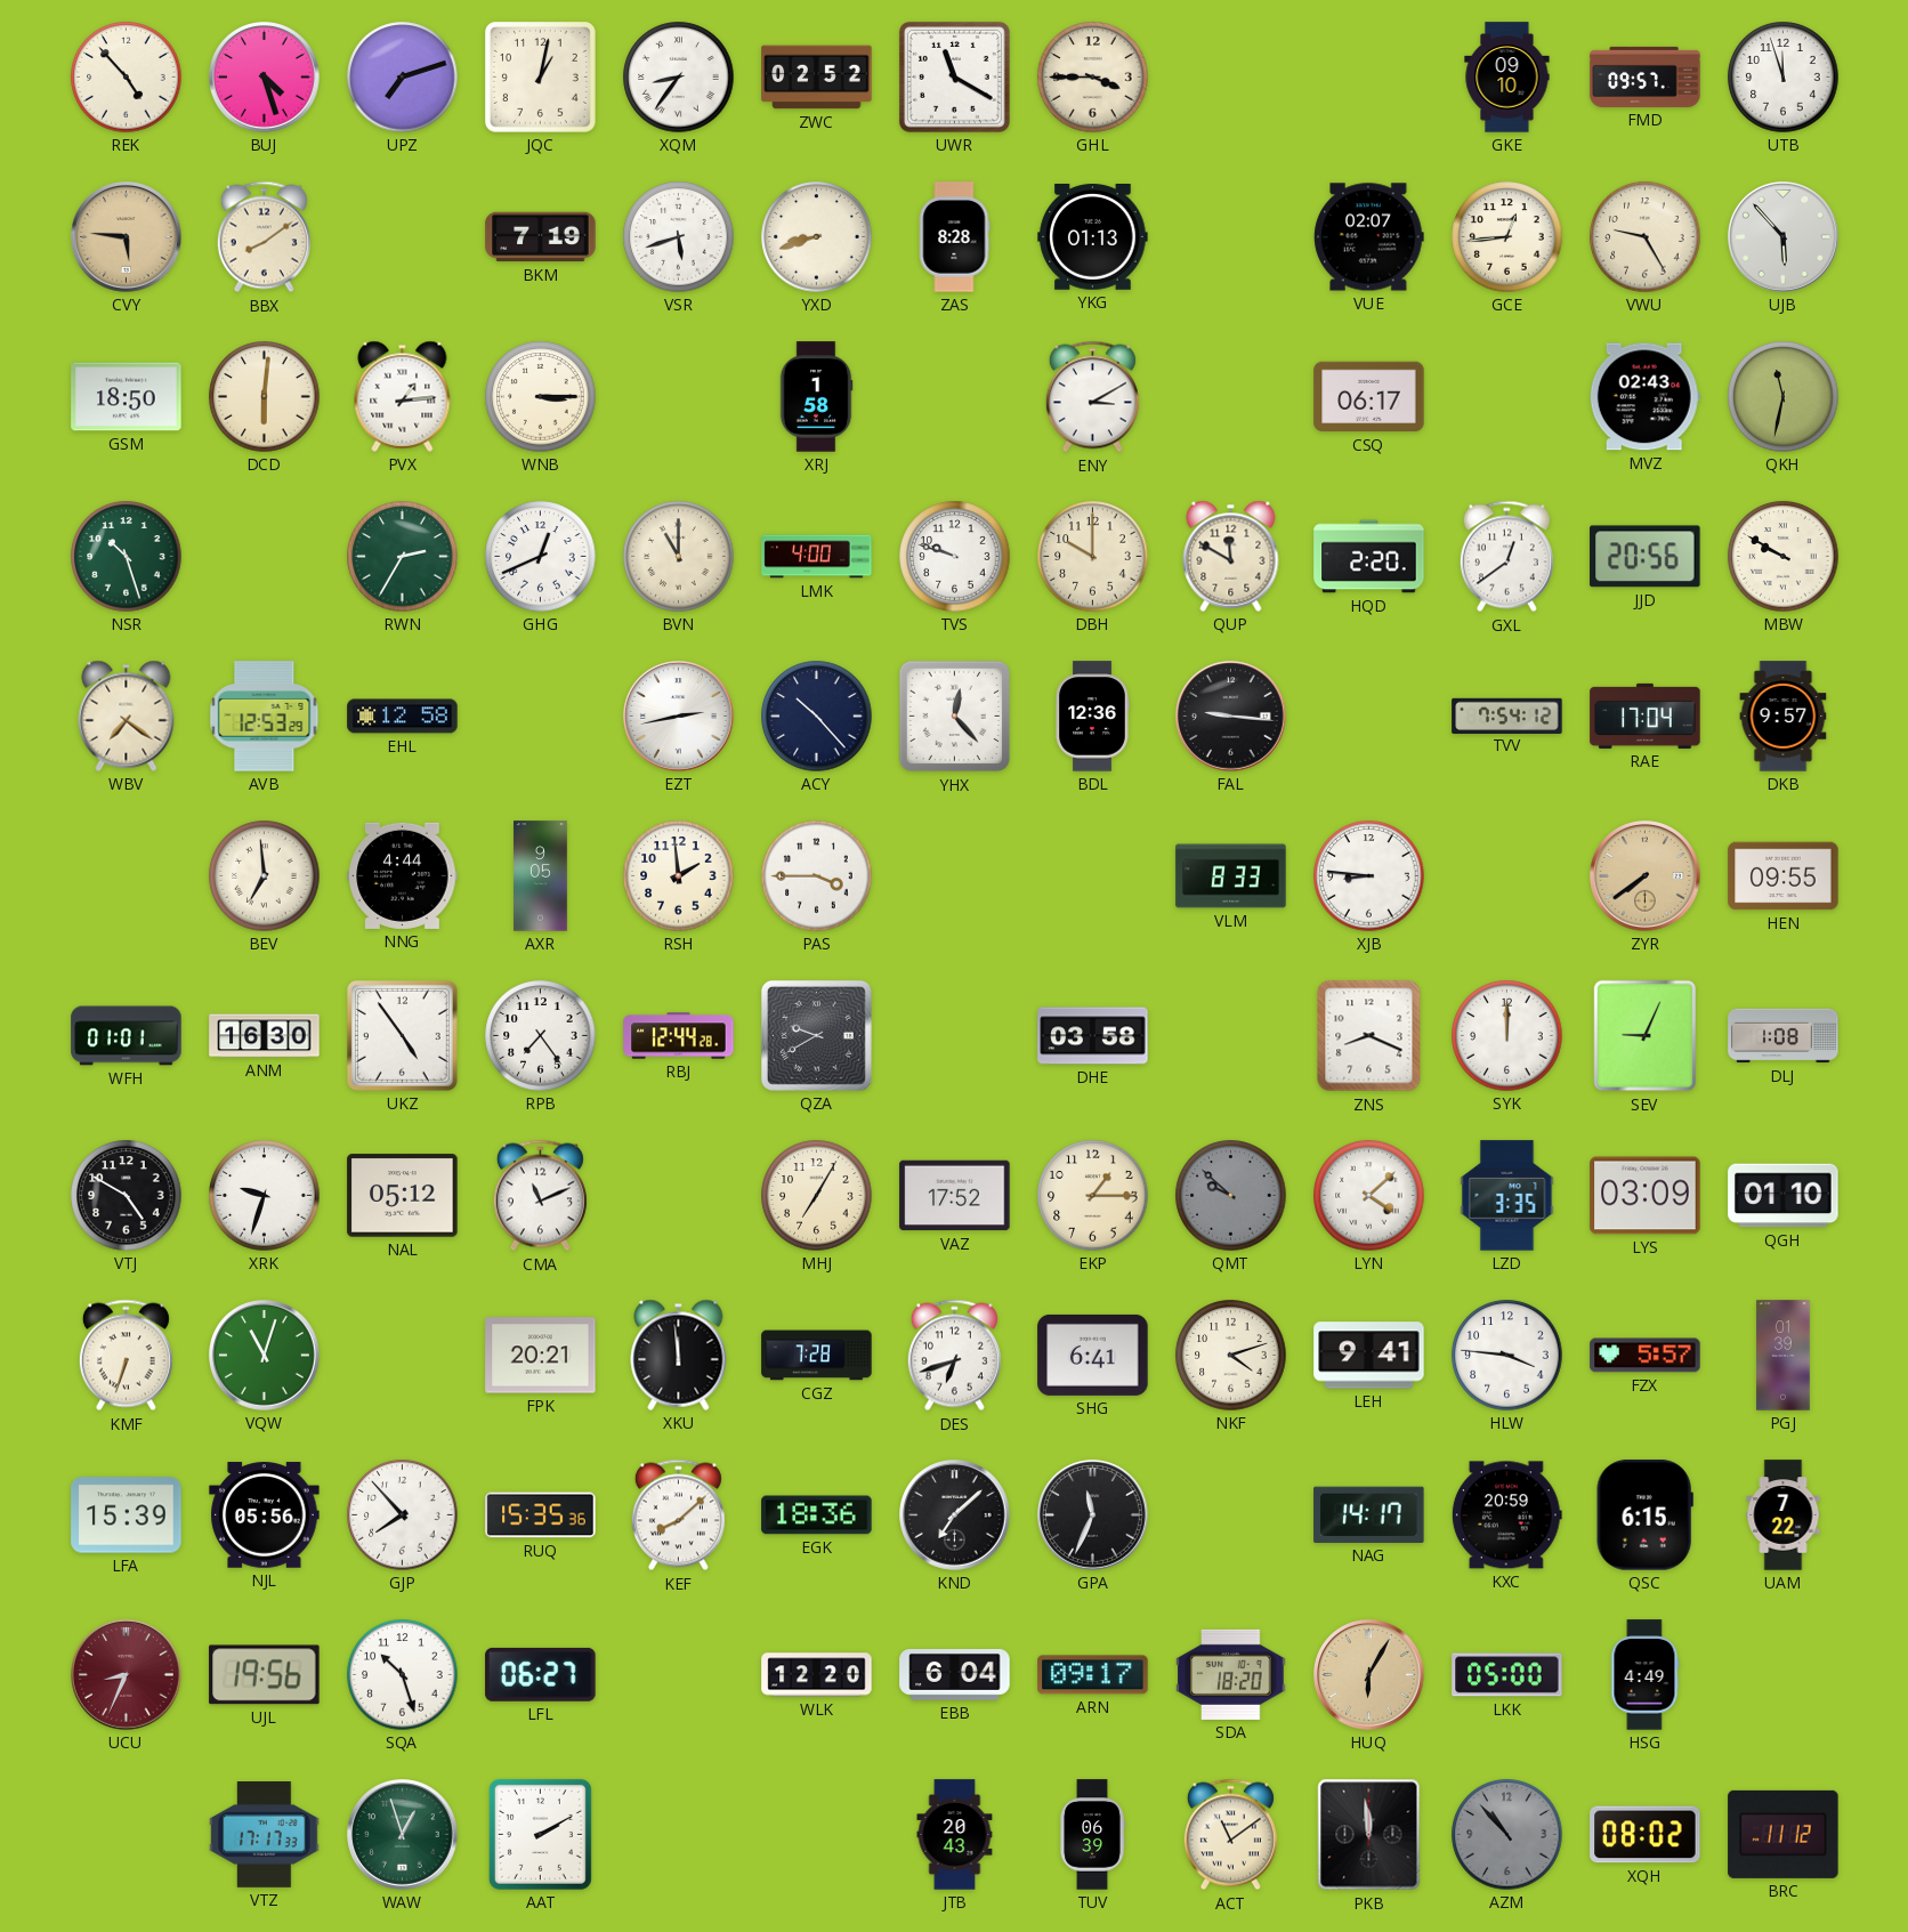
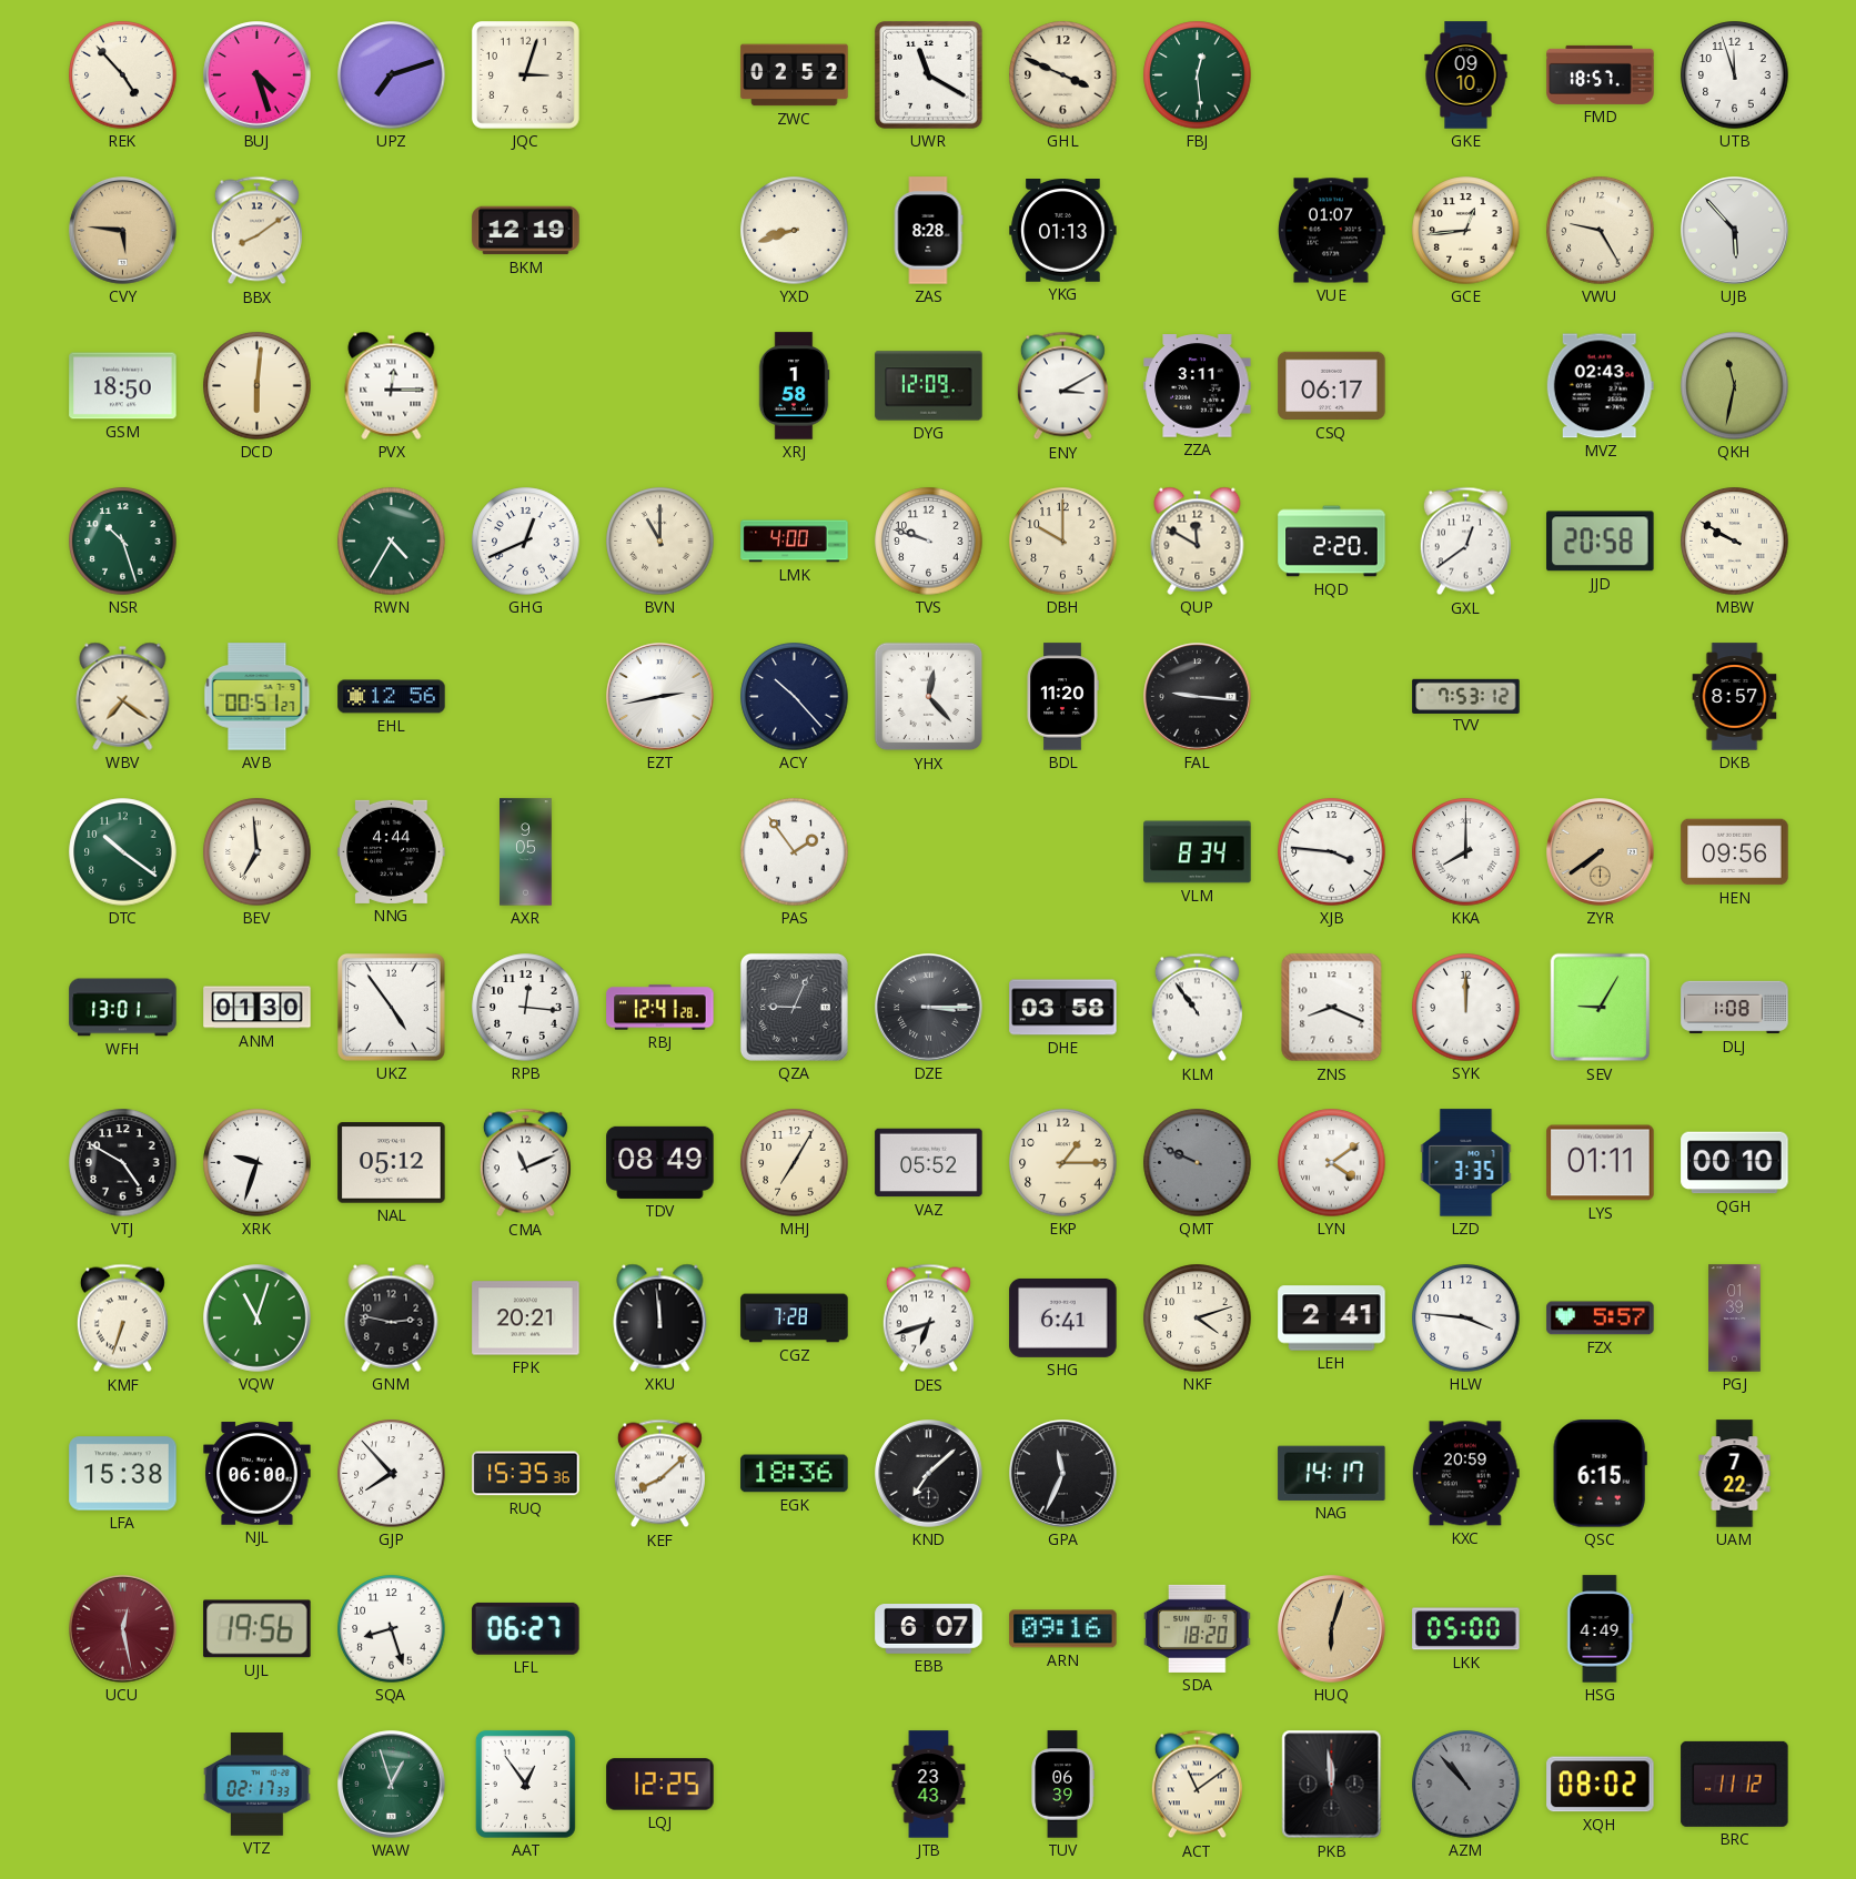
JQC: 1:02 -> 3:03
XQM: 8:36 -> none
GHL: 3:45 -> 3:49
FBJ: none -> 12:29
FMD: 09:57 -> 18:57
BKM: 7:19 -> 12:19
VSR: 5:42 -> none
VUE: 02:07 -> 01:07
PVX: 1:14 -> 12:15
WNB: 3:15 -> none
DYG: none -> 12:09
ZZA: none -> 3:11
RWN: 2:35 -> 4:35
JJD: 20:56 -> 20:58
AVB: 12:53 -> 00:51
EHL: 12:58 -> 12:56
BDL: 12:36 -> 11:20
TVV: 7:54 -> 7:53
RAE: 17:04 -> none
DKB: 9:57 -> 8:57
DTC: none -> 10:21
RSH: 1:59 -> none
PAS: 3:45 -> 1:54
VLM: 8:33 -> 8:34
XJB: 8:46 -> 3:46
KKA: none -> 8:00
HEN: 09:55 -> 09:56
WFH: 01:01 -> 13:01
ANM: 16:30 -> 01:30
RPB: 7:24 -> 12:16
RBJ: 12:44 -> 12:41
QZA: 9:40 -> 9:04
DZE: none -> 3:15
KLM: none -> 10:54
SEV: 9:04 -> 9:05
TDV: none -> 08:49
VAZ: 17:52 -> 05:52
QMT: 9:52 -> 9:49
LYN: 4:08 -> 4:09
LYS: 03:09 -> 01:11
QGH: 01:10 -> 00:10
GNM: none -> 2:47
LEH: 9:41 -> 2:41
LFA: 15:39 -> 15:38
NJL: 05:56 -> 06:00
UCU: 8:34 -> 12:28
SQA: 10:27 -> 8:27
WLK: 12:20 -> none
EBB: 6:04 -> 6:07
ARN: 09:17 -> 09:16
HUQ: 6:05 -> 6:03
VTZ: 17:17 -> 02:17
AAT: 2:10 -> 12:54
LQJ: none -> 12:25
JTB: 20:43 -> 23:43
